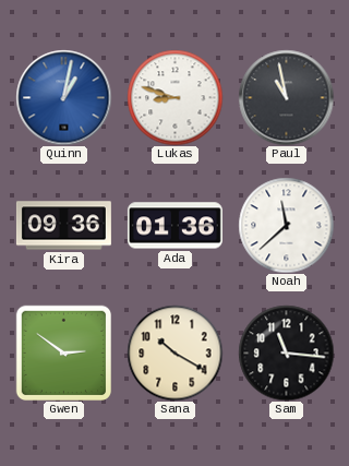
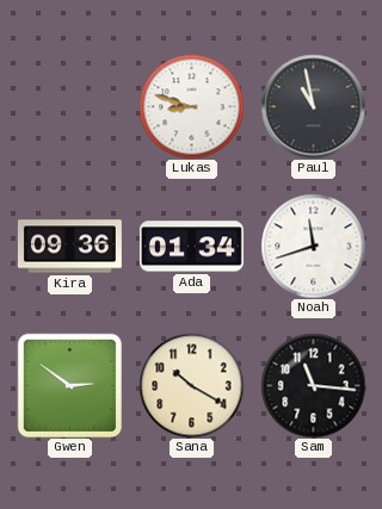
Quinn: 1:02 -> none
Ada: 01:36 -> 01:34
Noah: 11:38 -> 11:42
